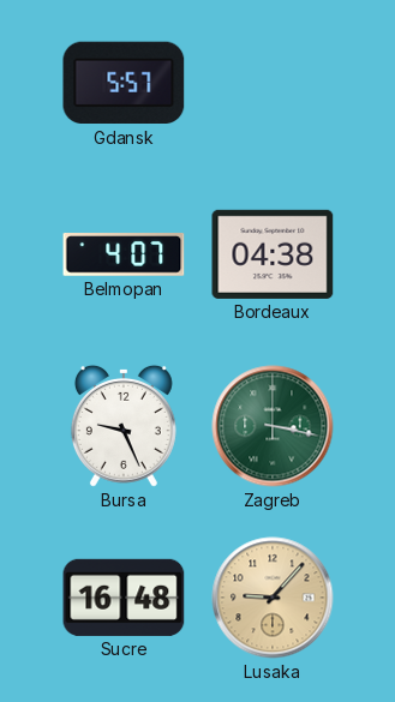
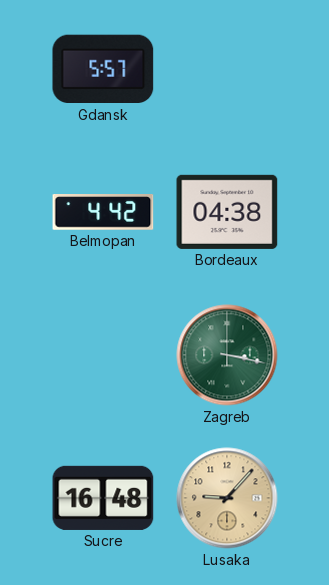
Belmopan: 4:07 -> 4:42
Bursa: 9:26 -> none
